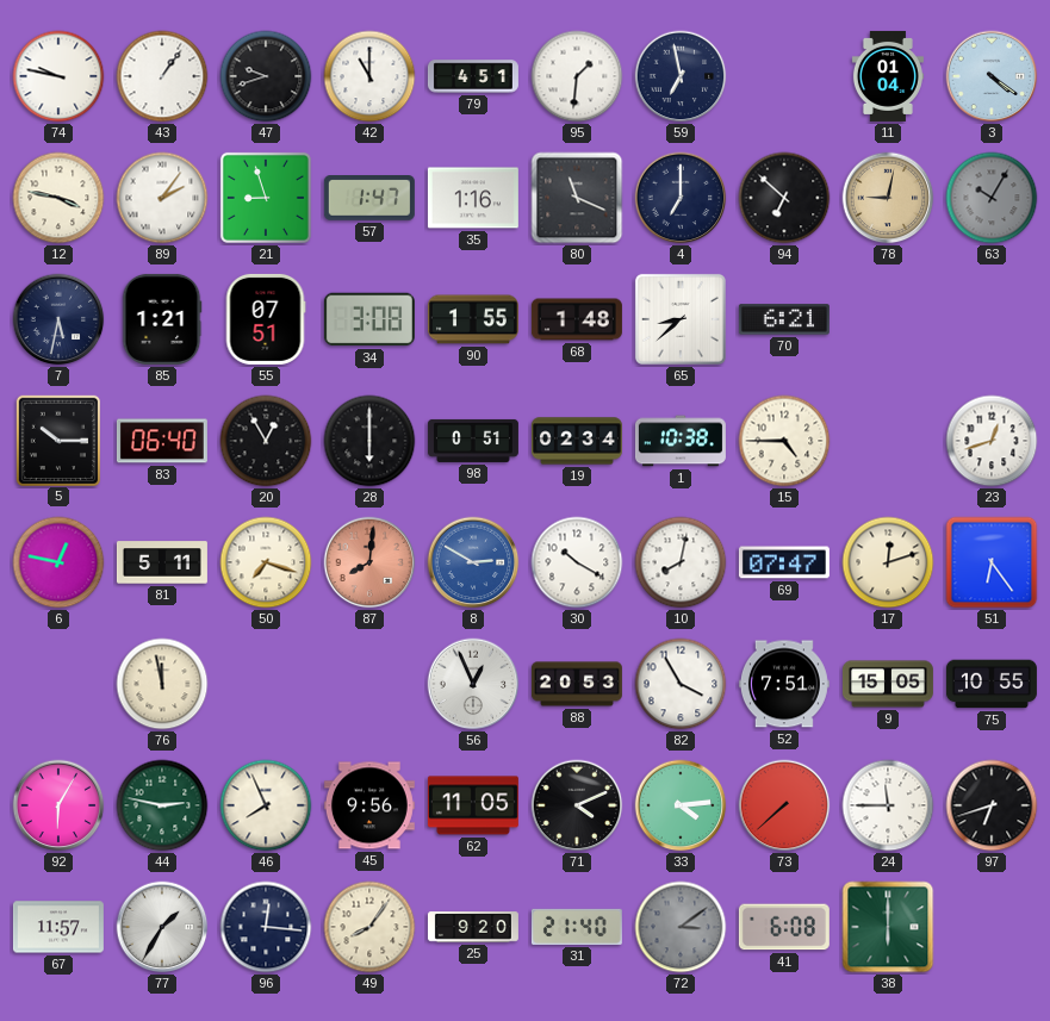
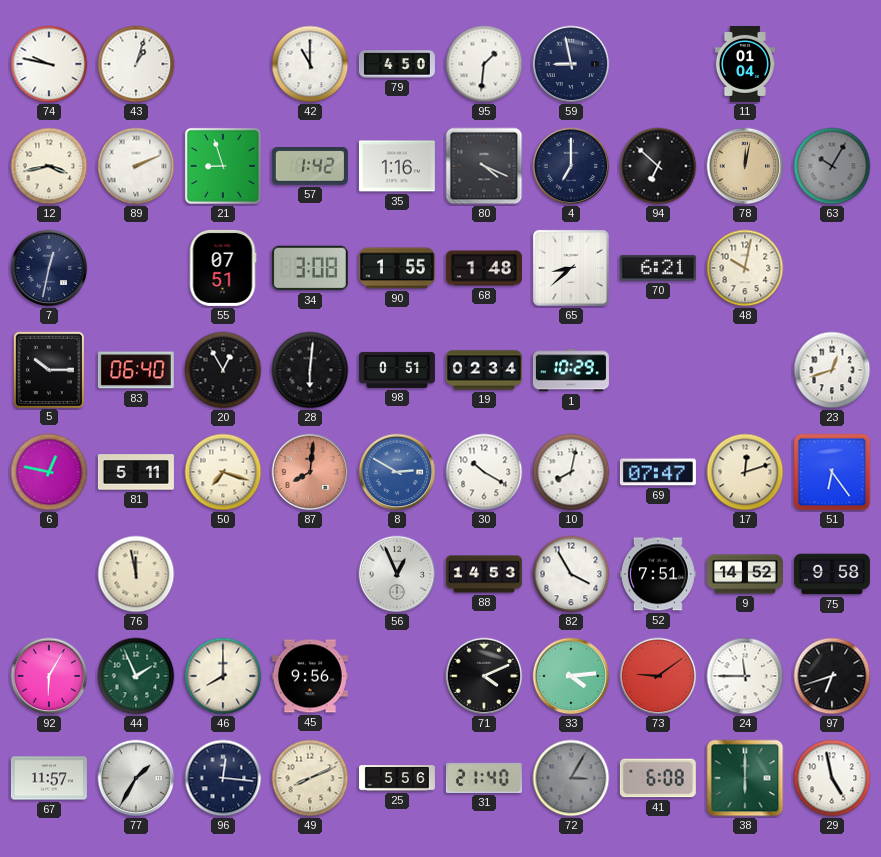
43: 1:06 -> 1:03
47: 9:42 -> none
79: 4:51 -> 4:50
59: 6:58 -> 8:58
3: 4:21 -> none
12: 3:47 -> 3:43
89: 2:06 -> 2:11
57: 1:47 -> 1:42
80: 11:19 -> 4:19
78: 9:02 -> 12:02
7: 5:32 -> 12:32
85: 1:21 -> none
48: none -> 10:02
28: 6:00 -> 6:01
1: 10:38 -> 10:29
15: 4:45 -> none
88: 20:53 -> 14:53
9: 15:05 -> 14:52
75: 10:55 -> 9:58
44: 2:47 -> 1:56
46: 7:56 -> 8:00
62: 11:05 -> none
73: 7:38 -> 9:09
49: 8:06 -> 8:11
25: 9:20 -> 5:56
72: 3:09 -> 3:05
29: none -> 4:58
